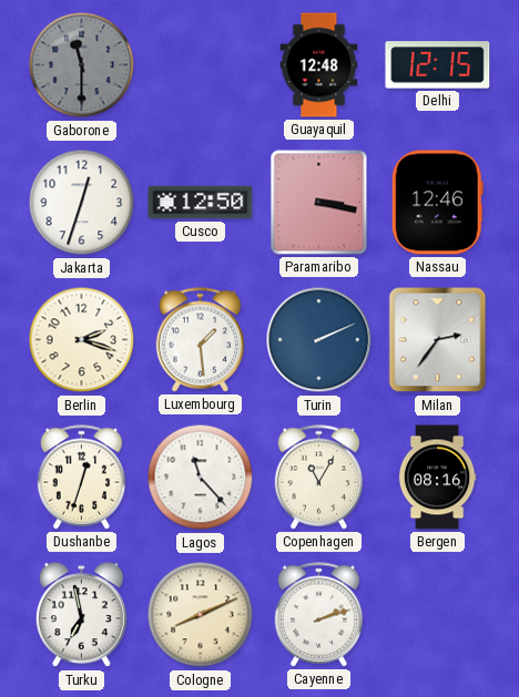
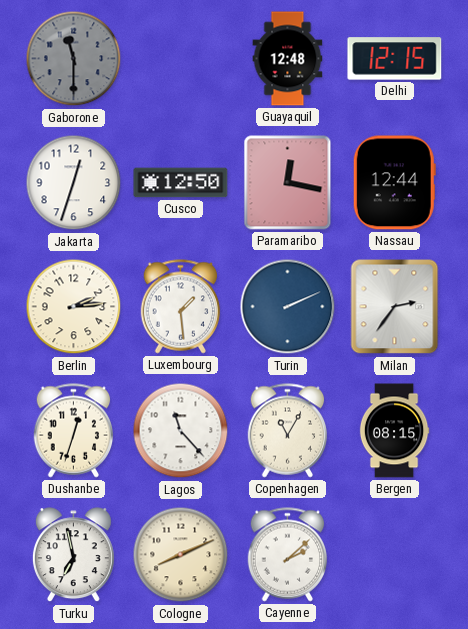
Paramaribo: 3:17 -> 12:17
Nassau: 12:46 -> 12:44
Berlin: 2:18 -> 2:14
Bergen: 08:16 -> 08:15
Cayenne: 2:12 -> 2:08
